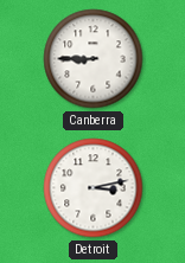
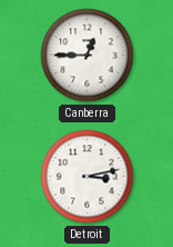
Canberra: 8:45 -> 12:45
